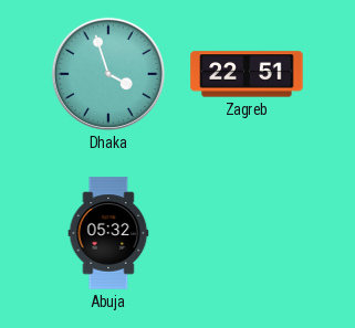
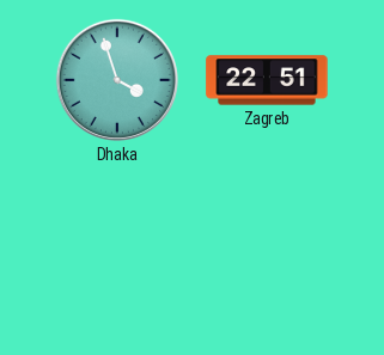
Abuja: 05:32 -> none
